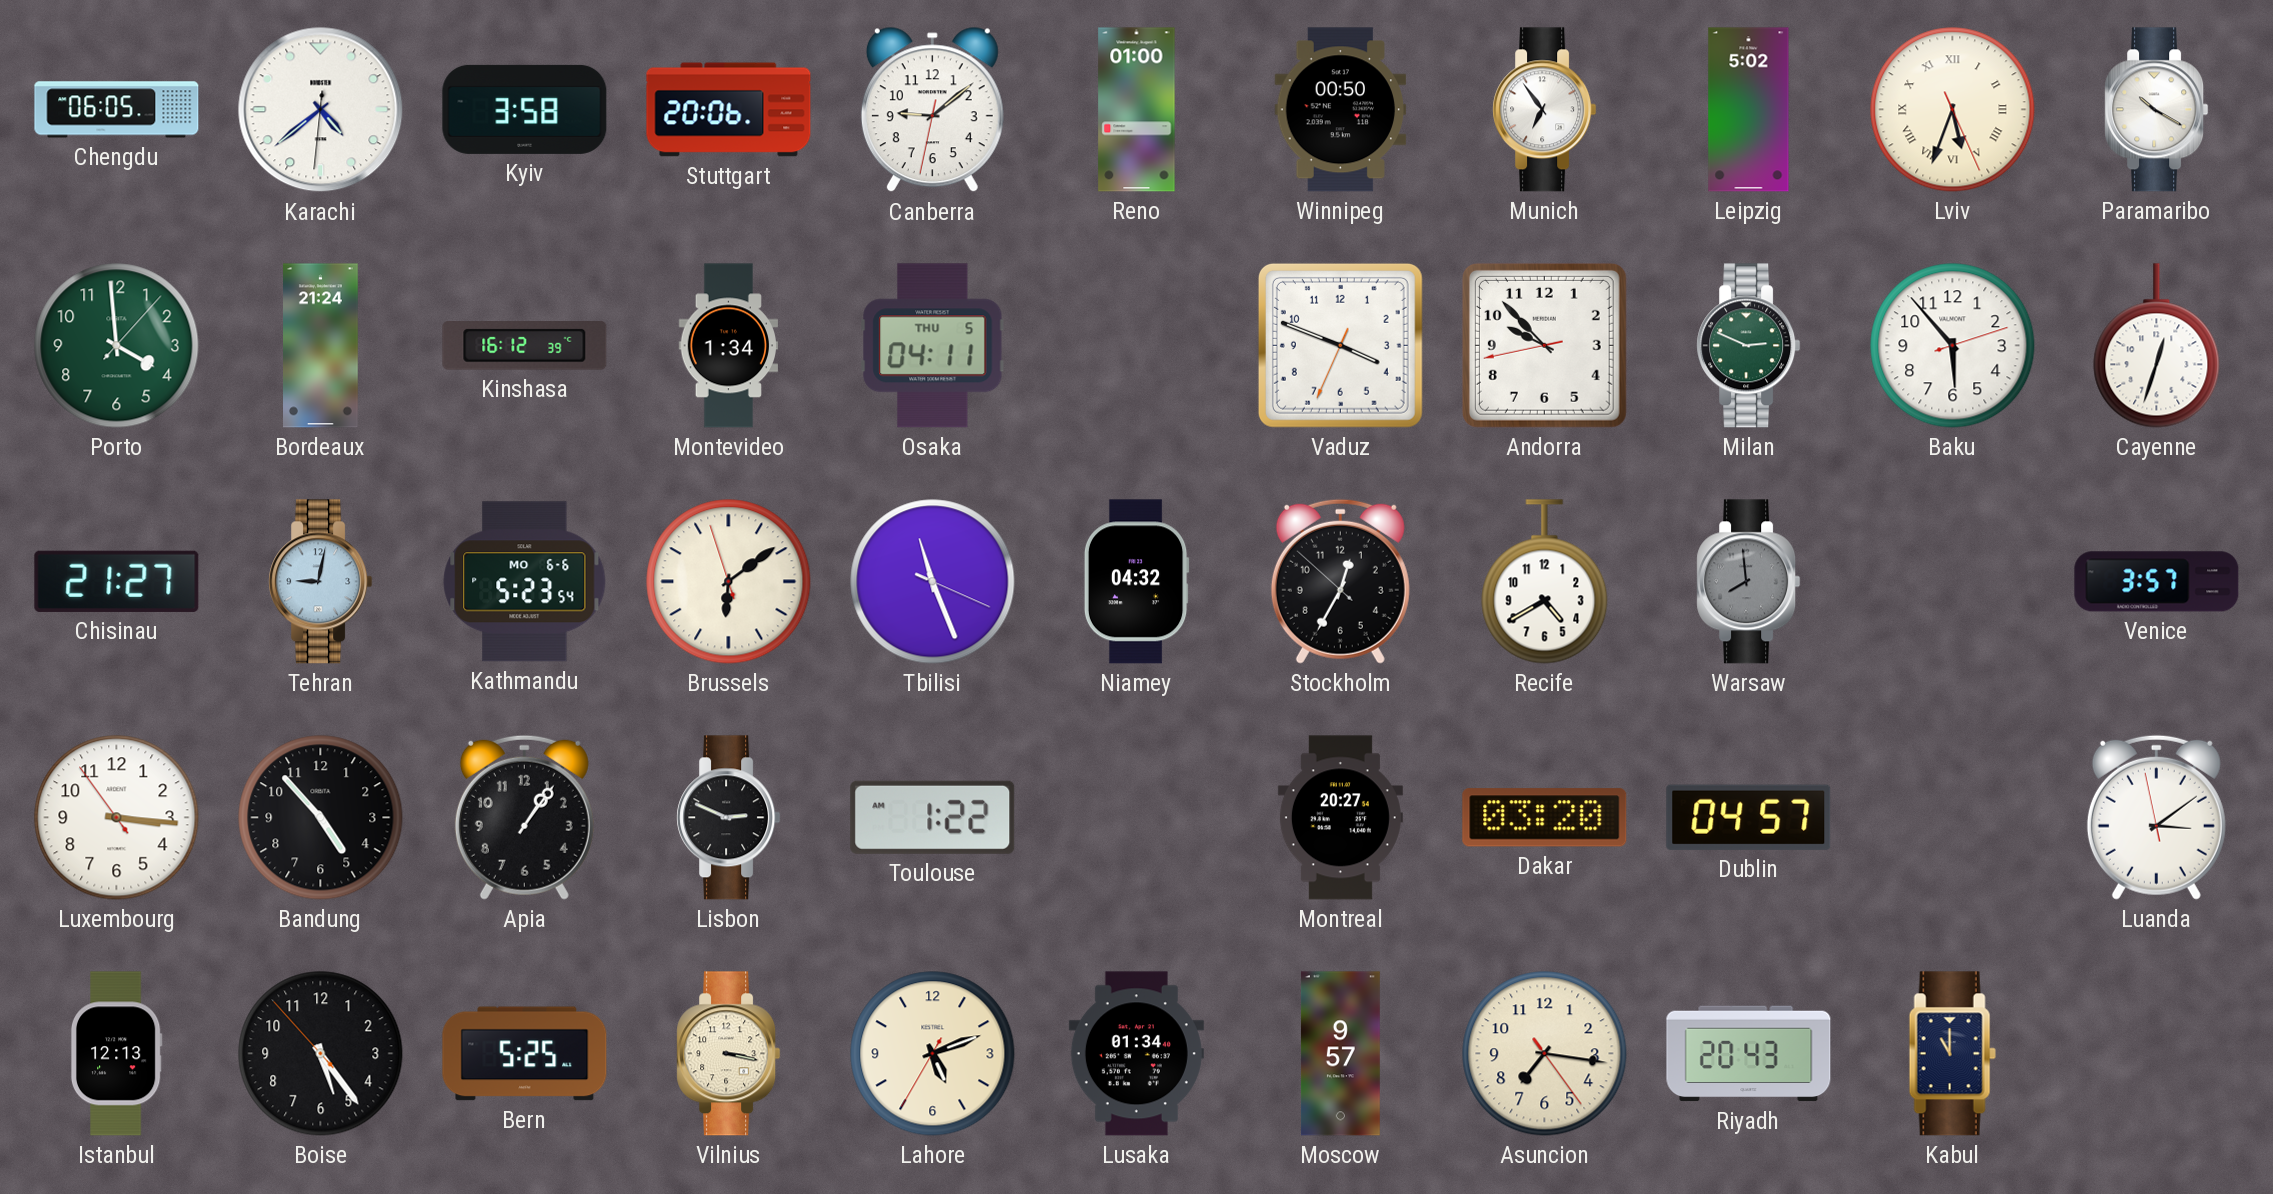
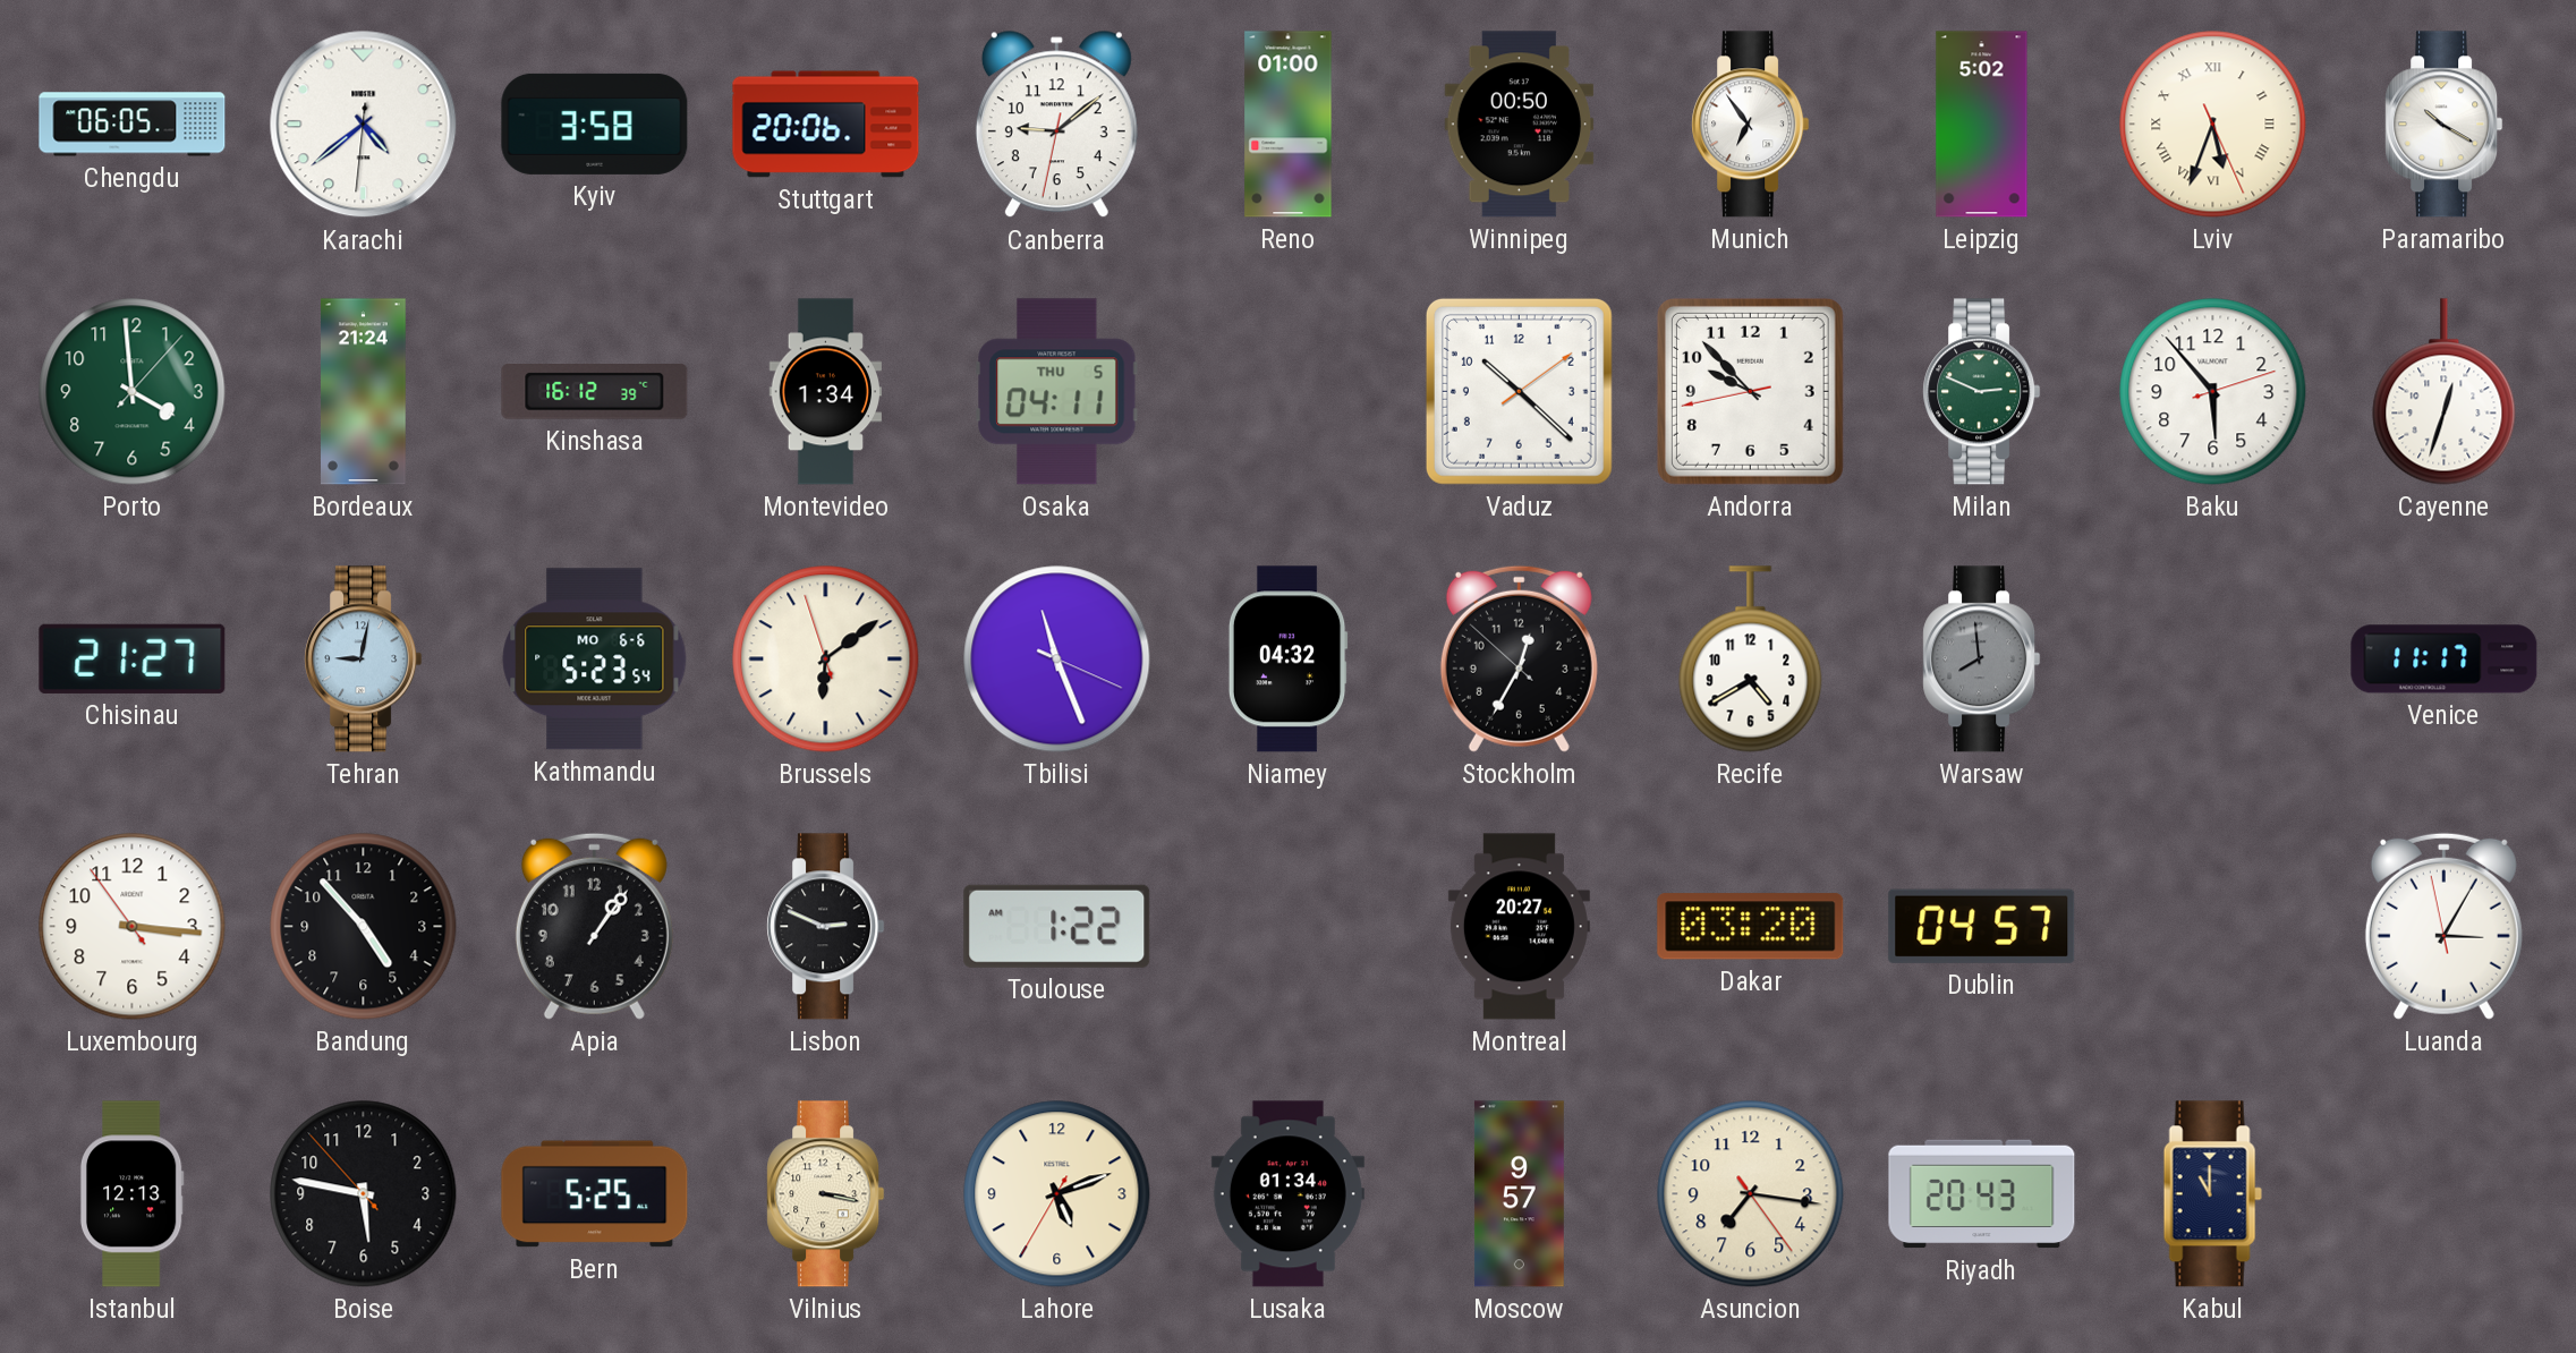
Vaduz: 3:48 -> 10:22
Venice: 3:57 -> 11:17
Luanda: 3:08 -> 3:04
Boise: 5:23 -> 5:46
